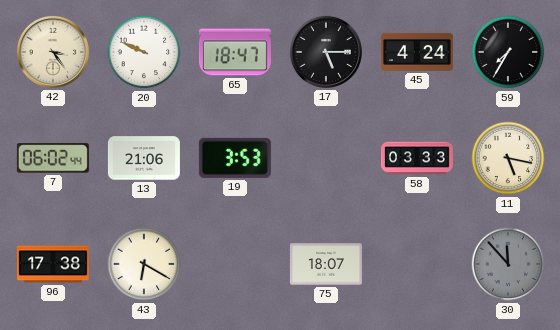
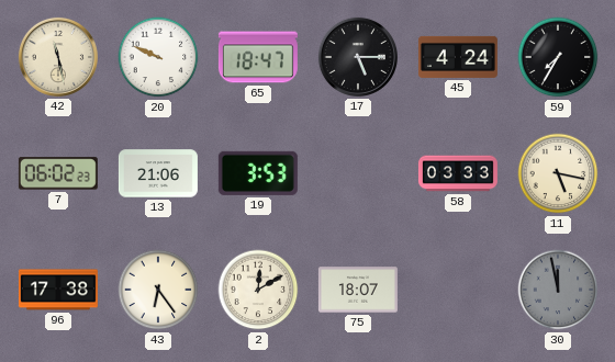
42: 3:24 -> 11:28
7: 06:02:44 -> 06:02:23
43: 6:20 -> 6:24
2: none -> 12:10
30: 11:53 -> 11:58
